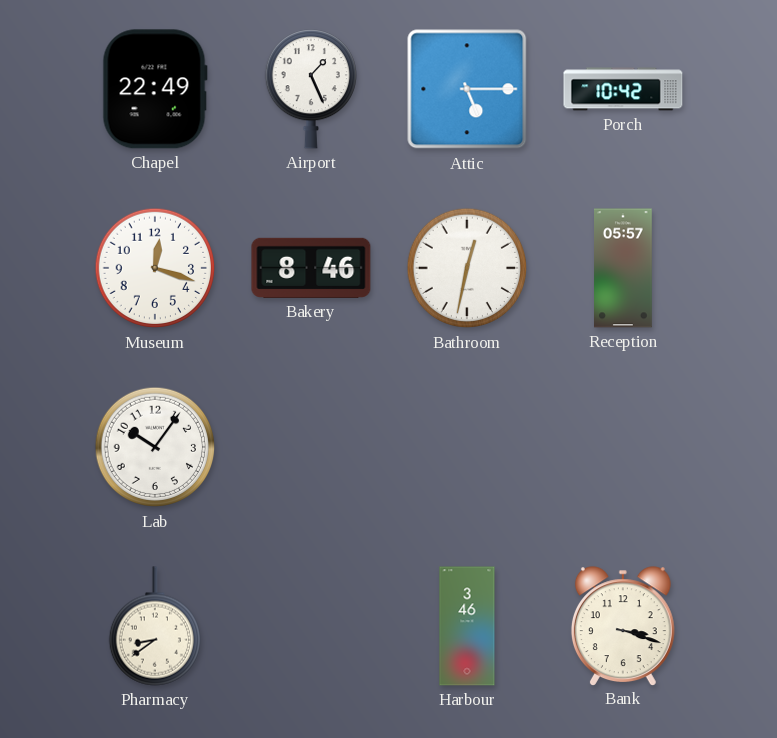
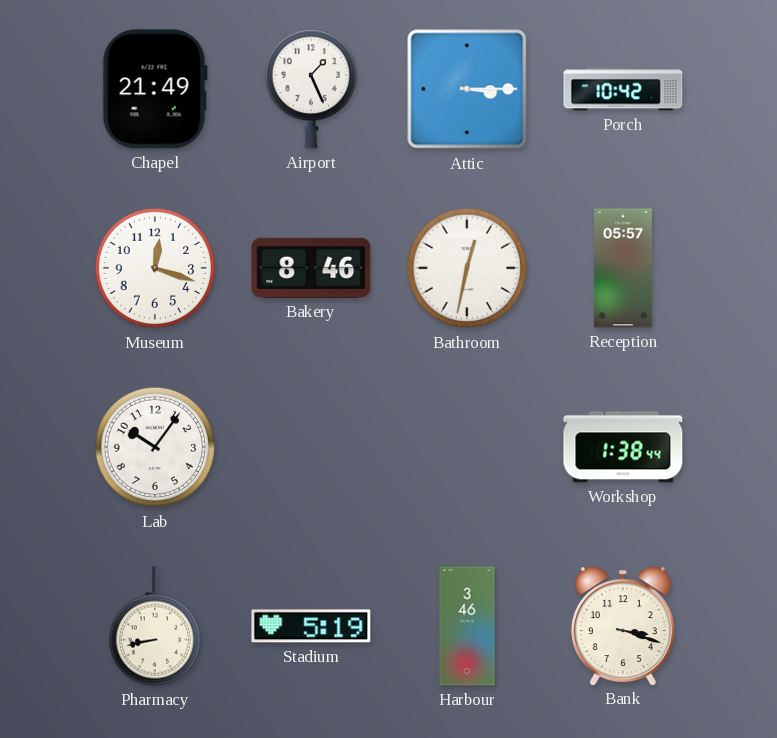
Chapel: 22:49 -> 21:49
Attic: 5:15 -> 3:15
Workshop: none -> 1:38
Pharmacy: 8:39 -> 8:43
Stadium: none -> 5:19
